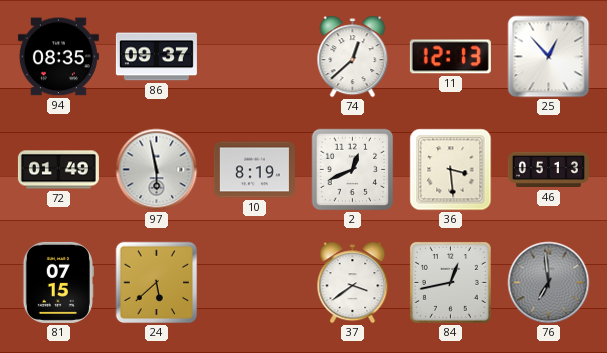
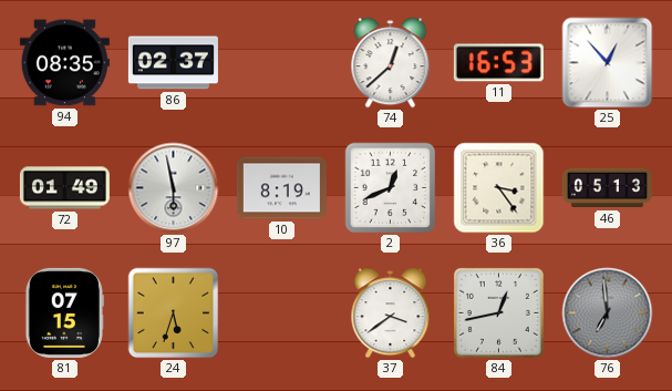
86: 09:37 -> 02:37
11: 12:13 -> 16:53
36: 3:29 -> 3:24
24: 5:38 -> 5:33
